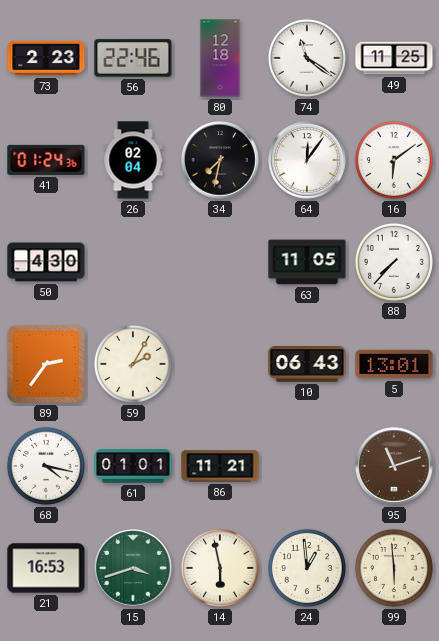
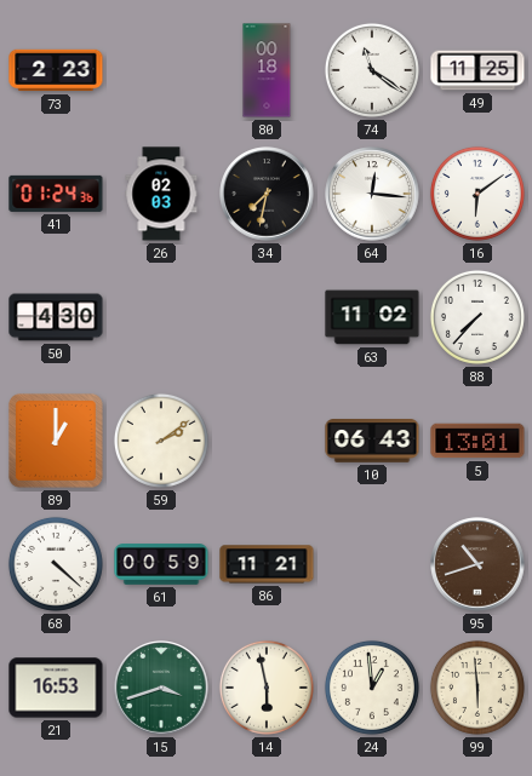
56: 22:46 -> none
80: 12:18 -> 00:18
26: 02:04 -> 02:03
64: 12:06 -> 12:16
63: 11:05 -> 11:02
89: 2:36 -> 1:00
59: 2:05 -> 2:09
68: 4:17 -> 4:22
61: 01:01 -> 00:59
95: 11:12 -> 10:42
